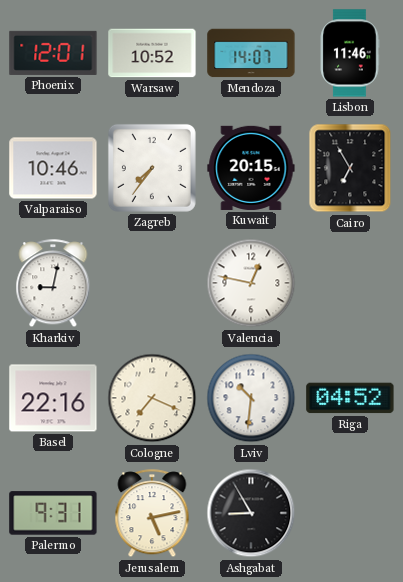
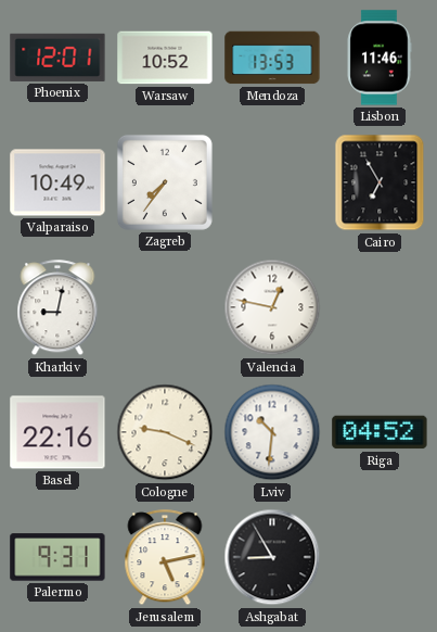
Mendoza: 14:07 -> 13:53
Valparaiso: 10:46 -> 10:49
Kuwait: 20:15 -> none
Cologne: 7:19 -> 9:19
